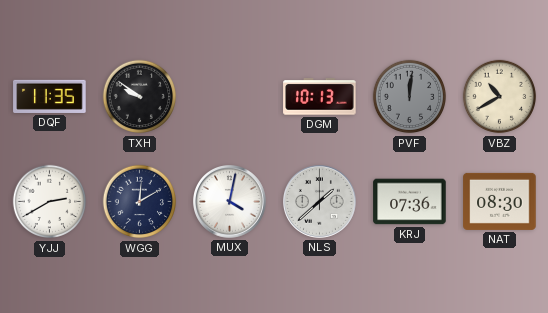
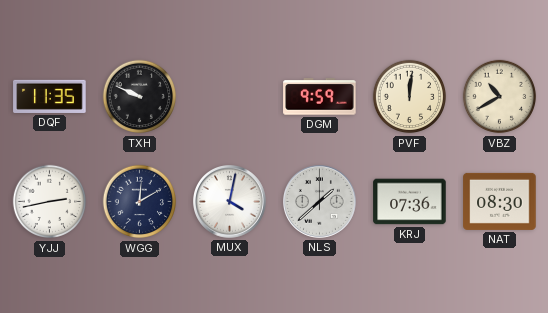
TXH: 9:51 -> 9:49
DGM: 10:13 -> 9:59
PVF dial: grey -> cream
YJJ: 2:40 -> 2:43
